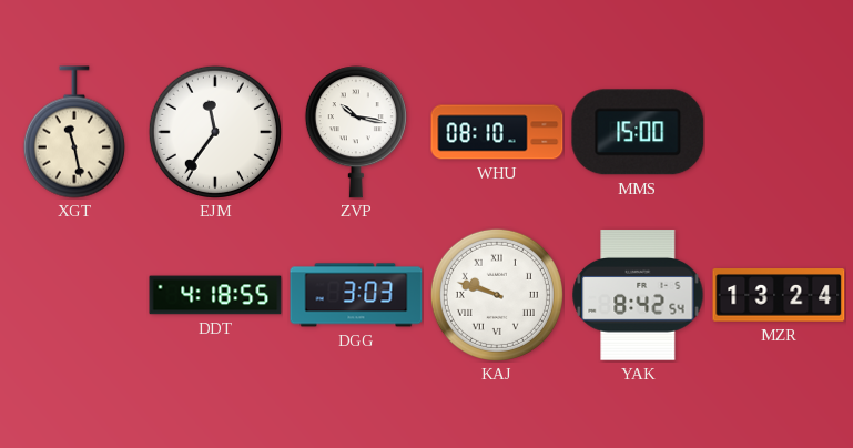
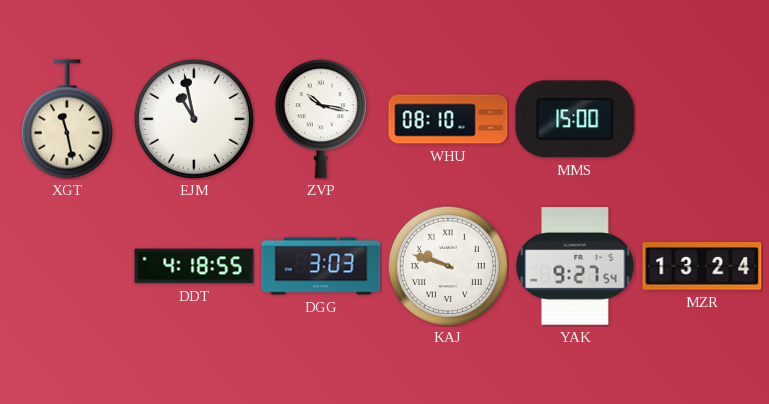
EJM: 11:36 -> 10:58
YAK: 8:42 -> 9:27
